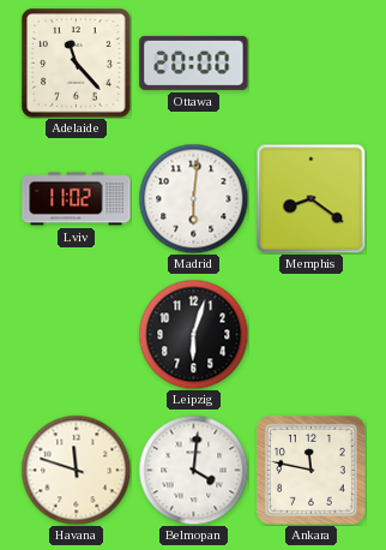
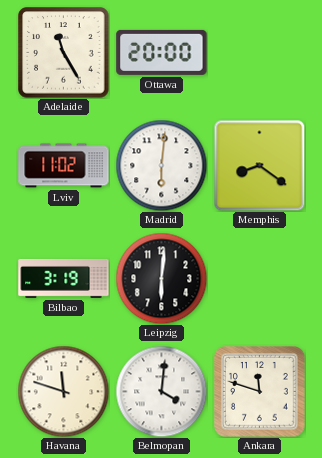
Adelaide: 11:23 -> 11:25
Bilbao: none -> 3:19
Leipzig: 6:03 -> 6:01
Ankara: 11:47 -> 11:48
